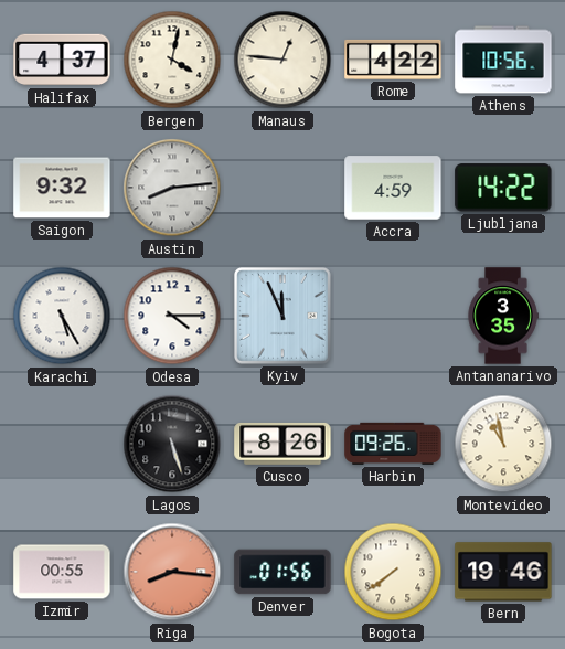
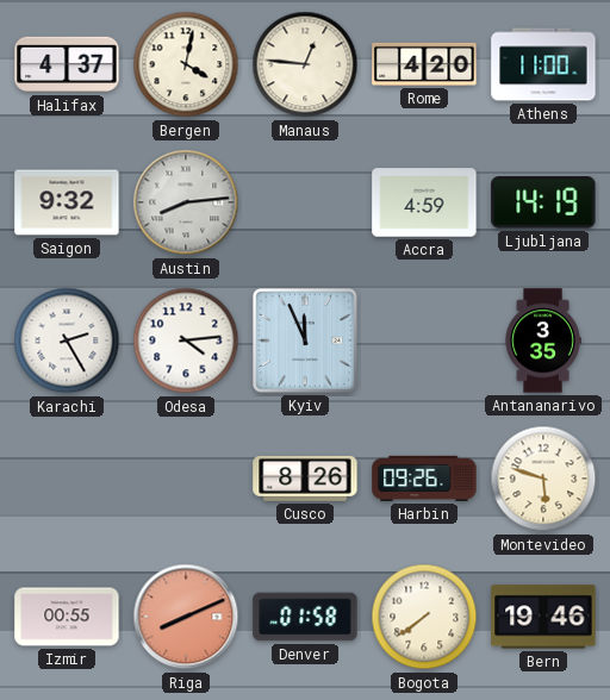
Rome: 4:22 -> 4:20
Athens: 10:56 -> 11:00
Ljubljana: 14:22 -> 14:19
Karachi: 5:25 -> 2:25
Odesa: 4:15 -> 4:14
Lagos: 5:27 -> none
Montevideo: 10:58 -> 5:48
Riga: 8:16 -> 8:11
Denver: 01:56 -> 01:58
